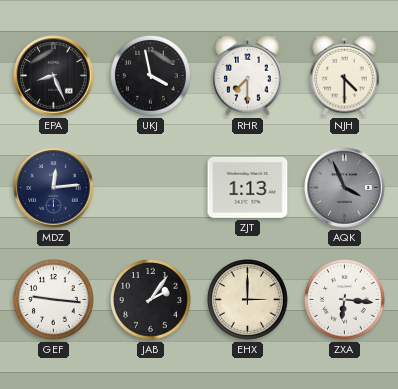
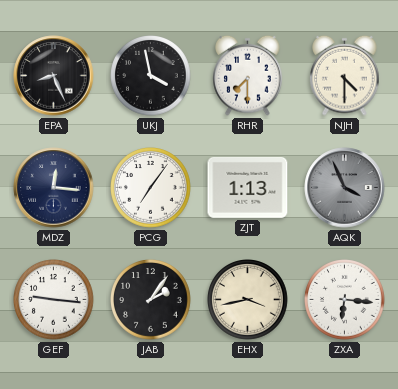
MDZ: 12:14 -> 12:16
PCG: none -> 7:06
EHX: 3:00 -> 3:43
